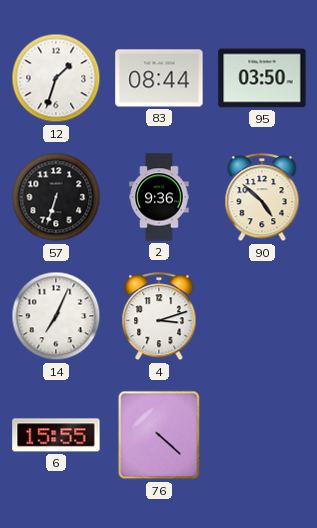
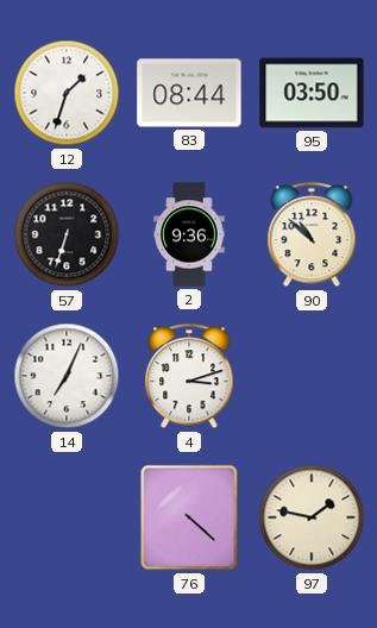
90: 4:52 -> 10:52
6: 15:55 -> none
97: none -> 1:47
